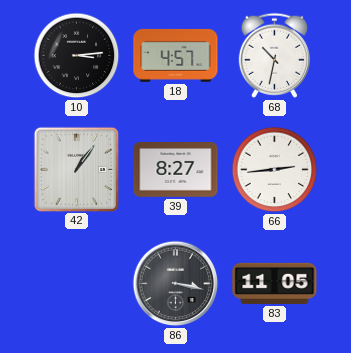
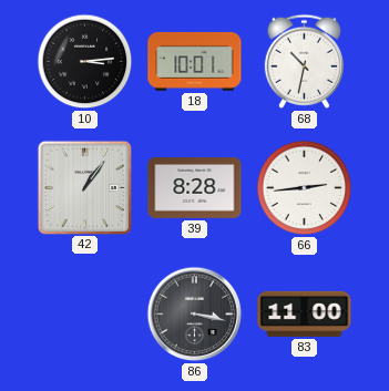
18: 4:57 -> 10:01
39: 8:27 -> 8:28
83: 11:05 -> 11:00
